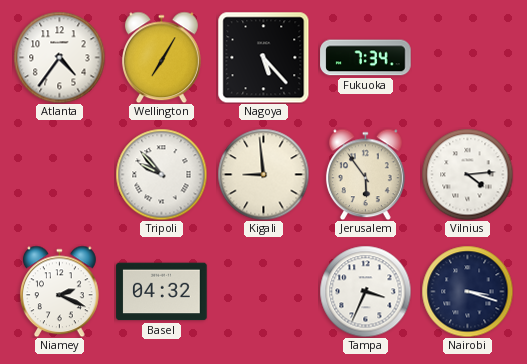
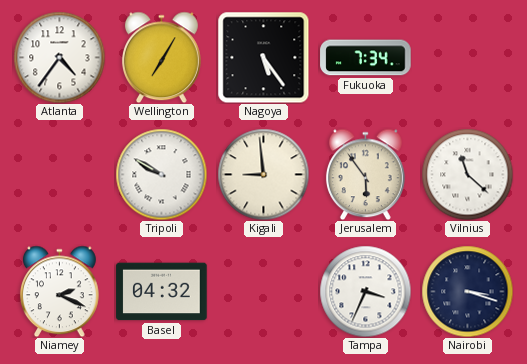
Nagoya: 5:23 -> 5:24
Tripoli: 9:53 -> 9:50
Vilnius: 4:14 -> 11:22
